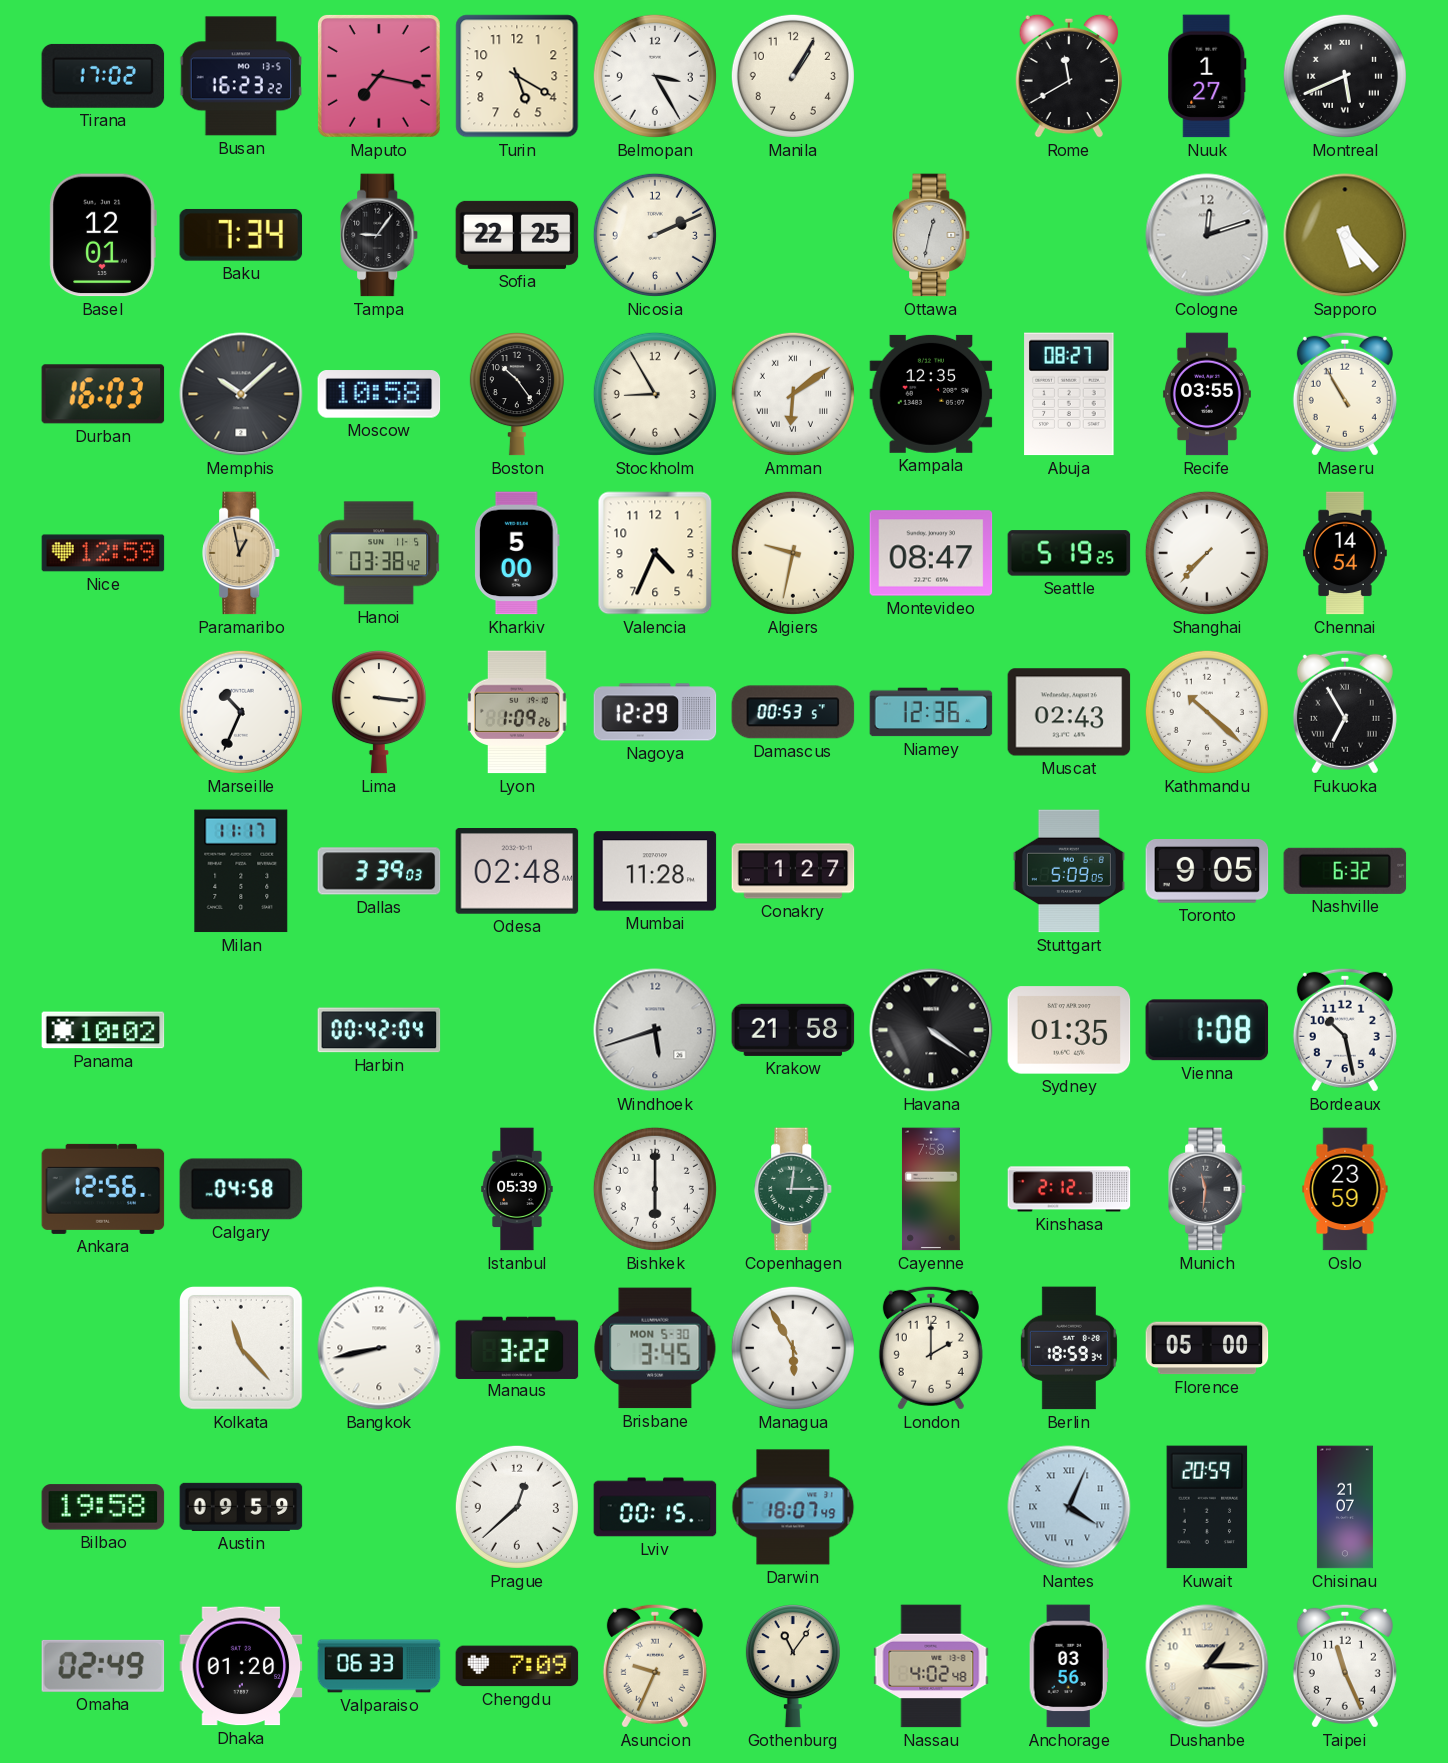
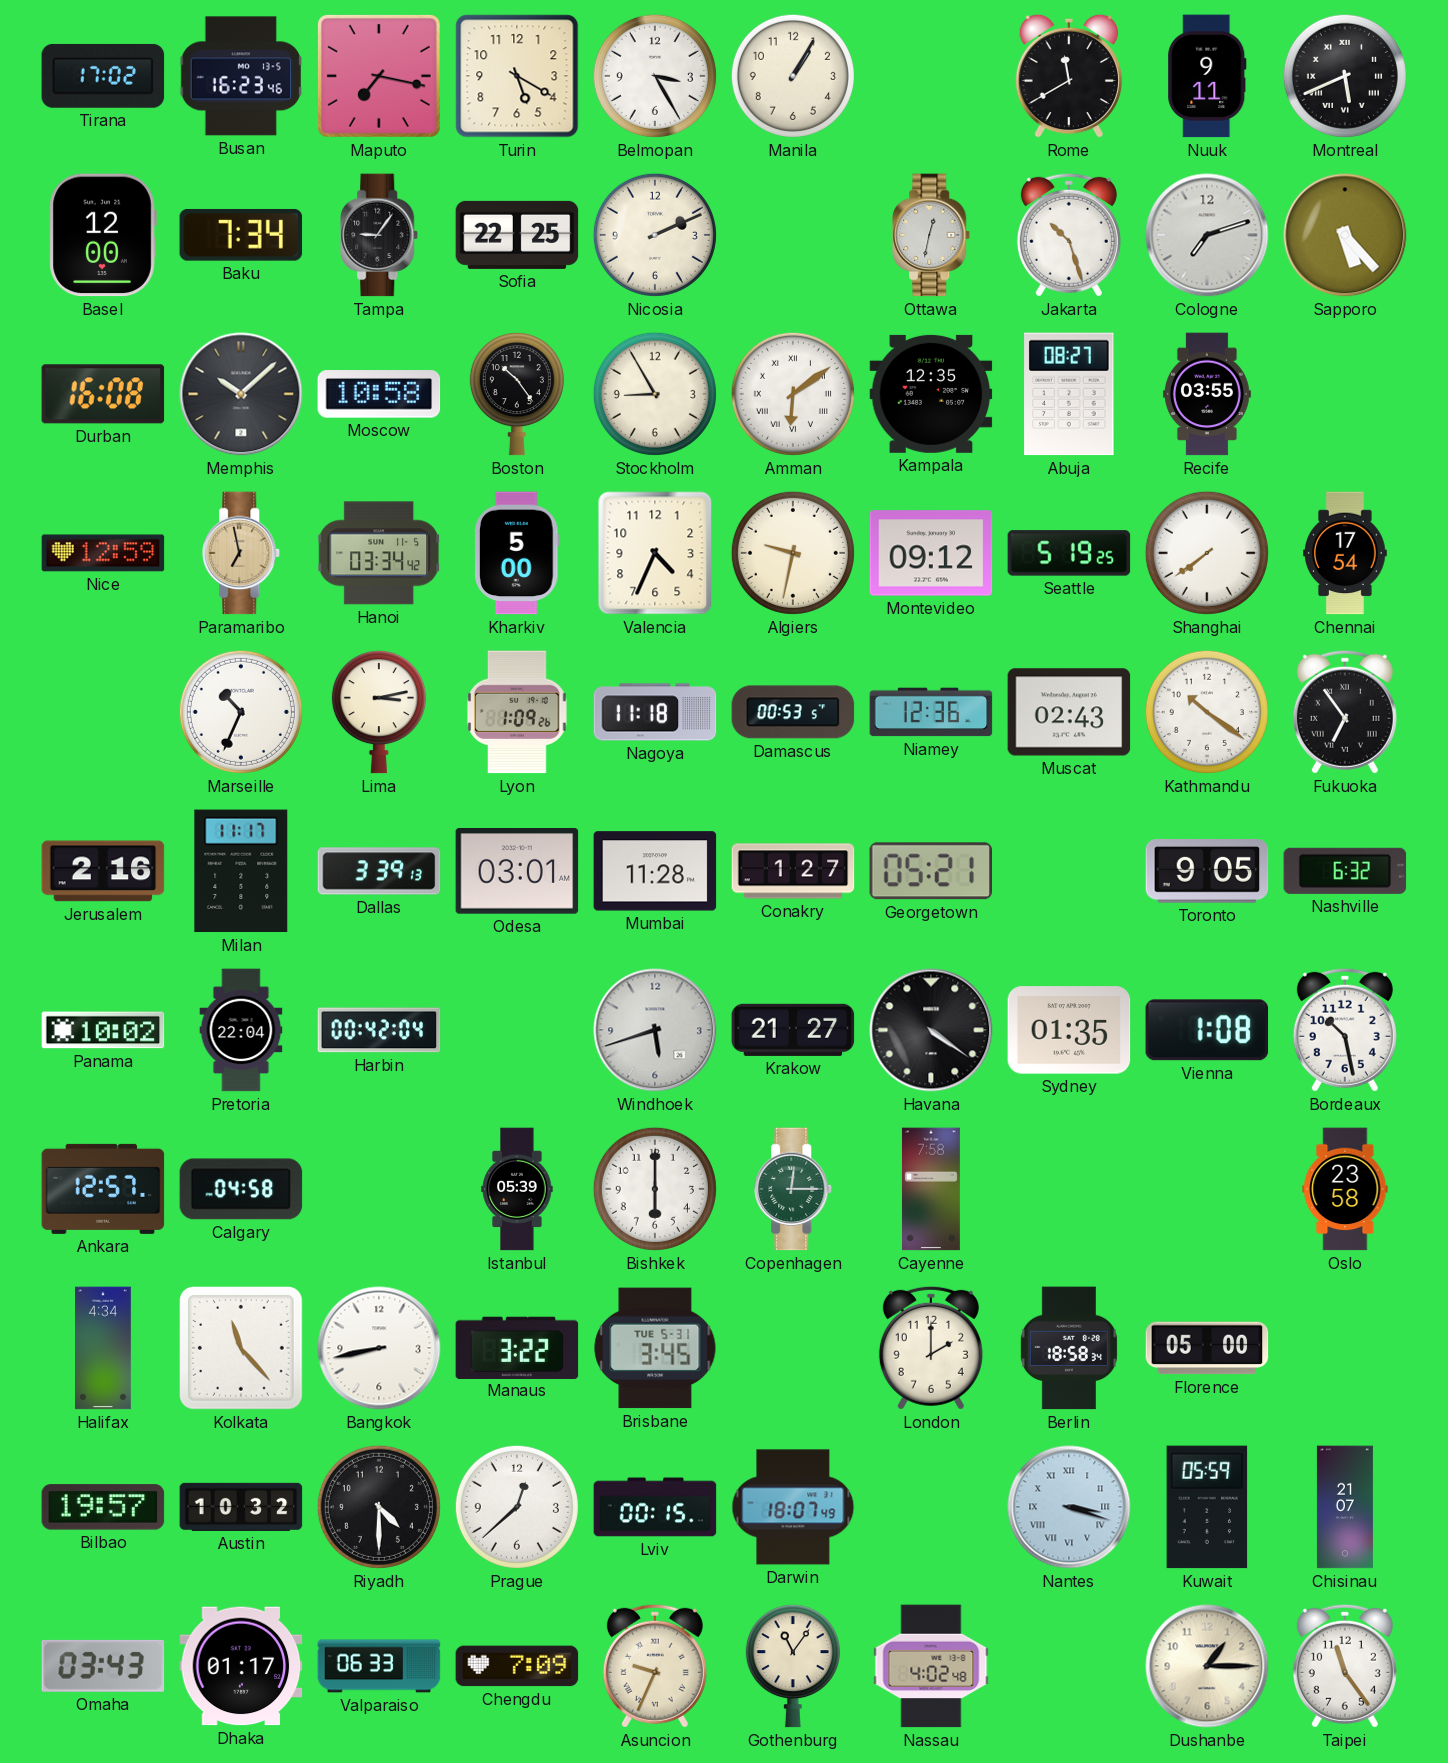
Busan: 16:23:22 -> 16:23:46
Nuuk: 1:27 -> 9:11
Basel: 12:01 -> 12:00
Jakarta: none -> 10:27
Cologne: 12:12 -> 7:12
Durban: 16:03 -> 16:08
Maseru: 10:55 -> none
Paramaribo: 12:58 -> 6:58
Hanoi: 03:38 -> 03:34
Montevideo: 08:47 -> 09:12
Shanghai: 7:37 -> 7:39
Chennai: 14:54 -> 17:54
Lima: 3:16 -> 3:13
Nagoya: 12:29 -> 11:18
Kathmandu: 10:22 -> 10:21
Fukuoka: 6:55 -> 6:54
Jerusalem: none -> 2:16
Dallas: 3:39:03 -> 3:39:13
Odesa: 02:48 -> 03:01
Georgetown: none -> 05:21
Stuttgart: 5:09 -> none
Pretoria: none -> 22:04
Krakow: 21:58 -> 21:27
Ankara: 12:56 -> 12:57
Kinshasa: 2:12 -> none
Munich: 11:31 -> none
Oslo: 23:59 -> 23:58
Halifax: none -> 4:34
Brisbane date: MON 5-30 -> TUE 5-31
Managua: 5:55 -> none
Berlin: 18:59 -> 18:58
Bilbao: 19:58 -> 19:57
Austin: 09:59 -> 10:32
Riyadh: none -> 4:30
Nantes: 4:04 -> 3:18
Kuwait: 20:59 -> 05:59
Omaha: 02:49 -> 03:43
Dhaka: 01:20 -> 01:17
Anchorage: 03:56 -> none
Taipei: 11:26 -> 11:24
